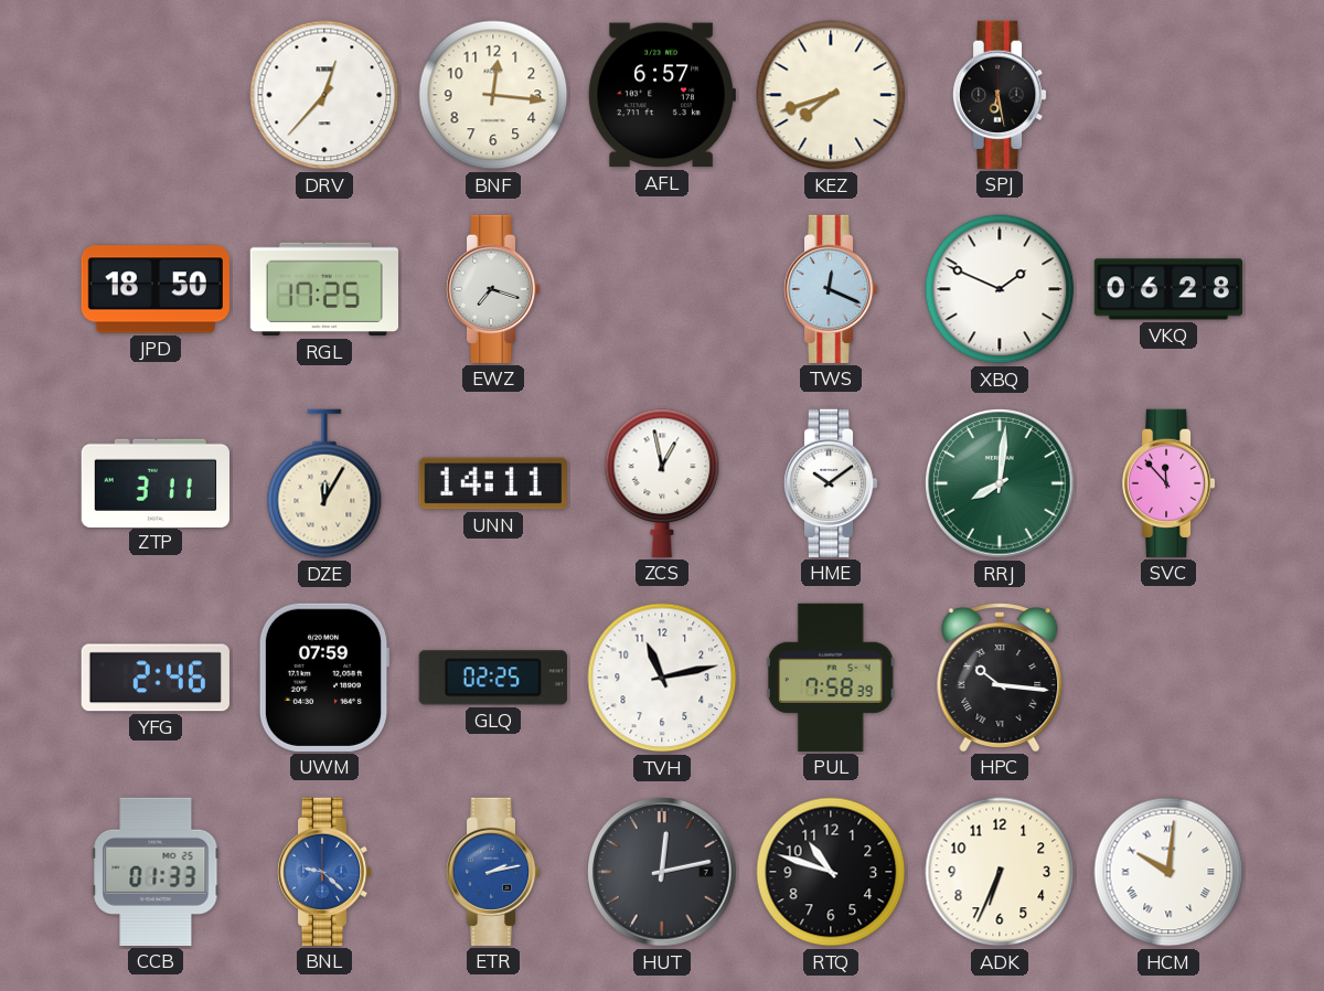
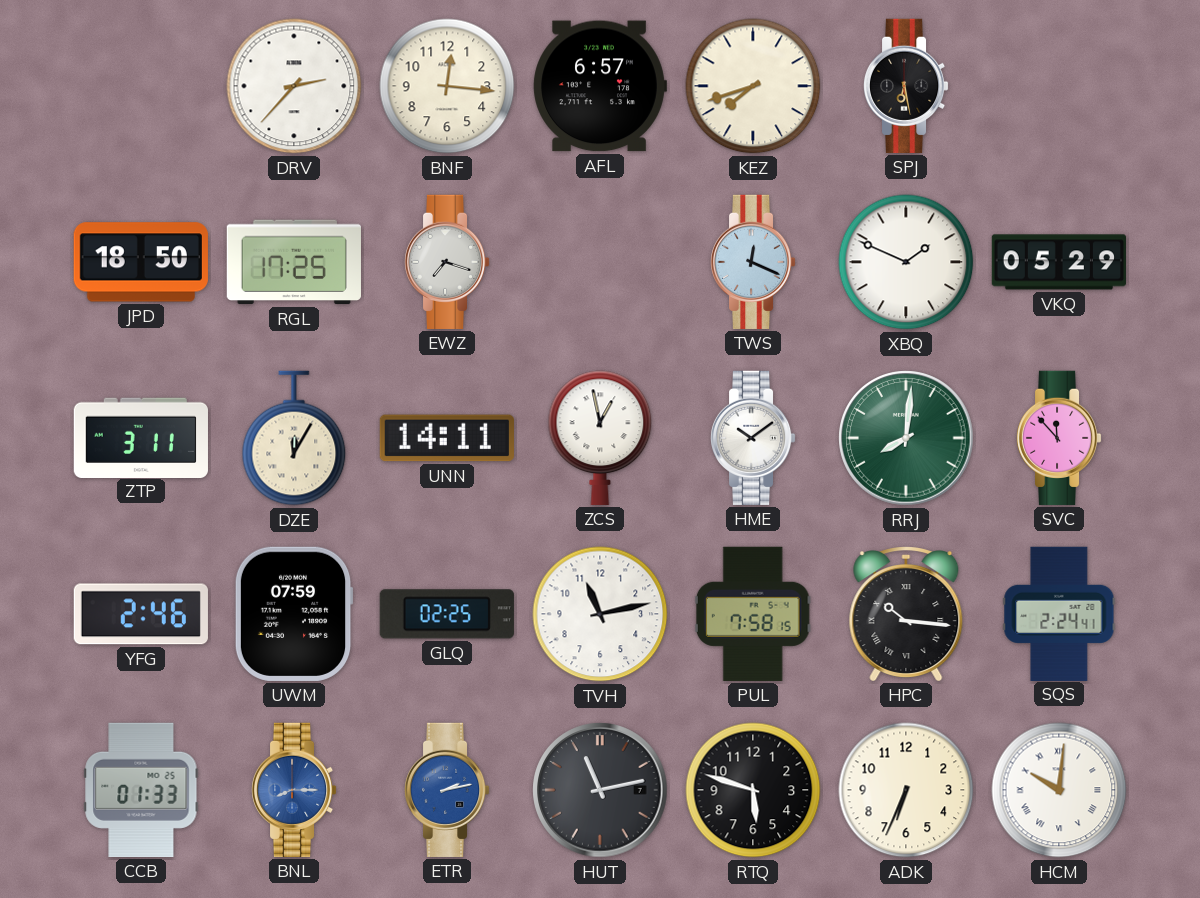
DRV: 12:37 -> 2:37
VKQ: 06:28 -> 05:29
PUL: 7:58:39 -> 7:58:15
SQS: none -> 2:24
BNL: 9:22 -> 8:15
HUT: 12:13 -> 11:13
RTQ: 10:48 -> 5:48
